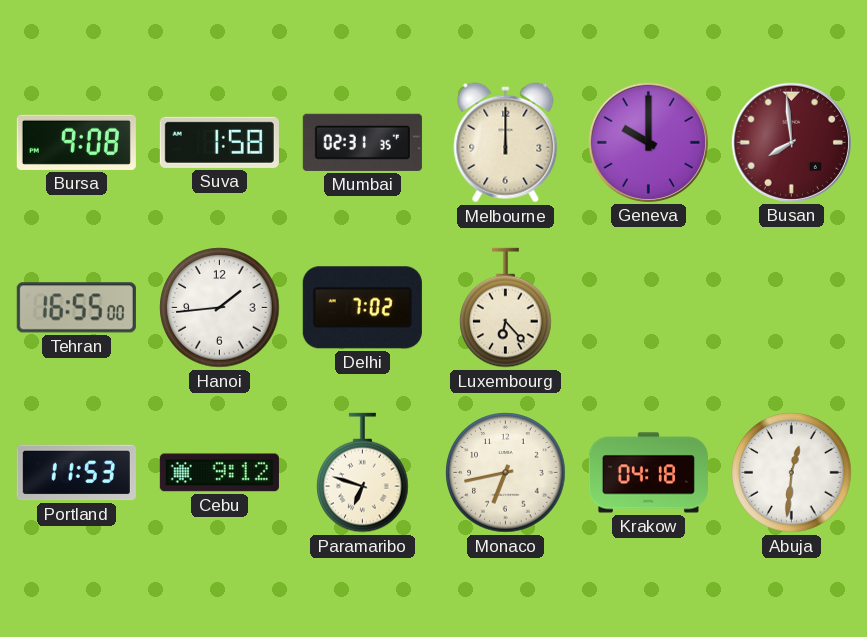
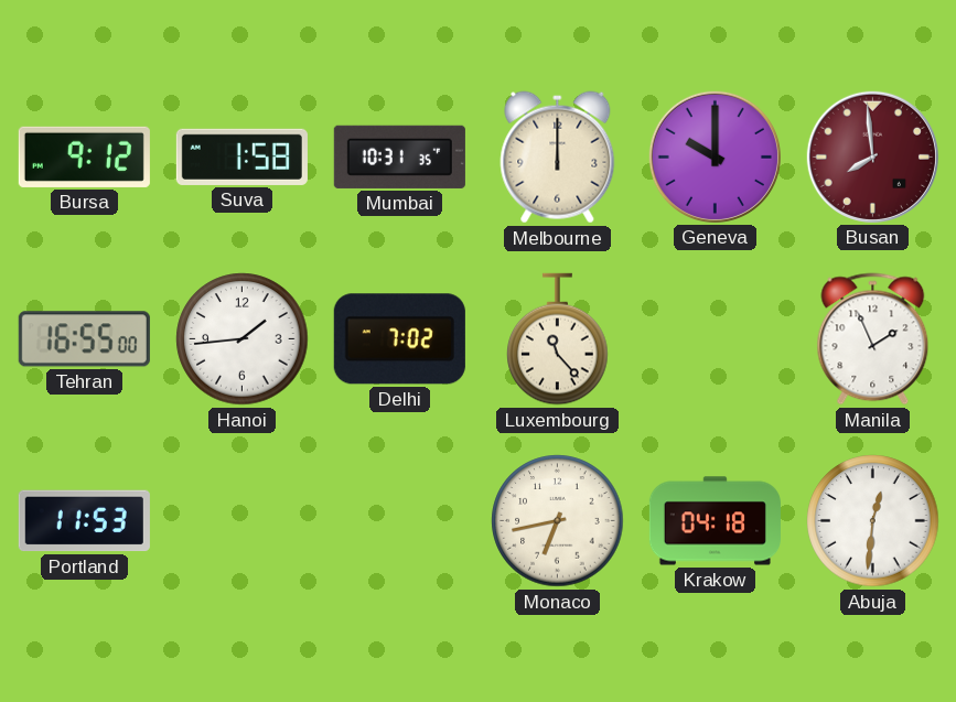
Bursa: 9:08 -> 9:12
Mumbai: 02:31 -> 10:31
Luxembourg: 6:23 -> 11:23
Manila: none -> 1:56
Cebu: 9:12 -> none
Paramaribo: 6:48 -> none
